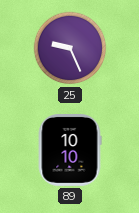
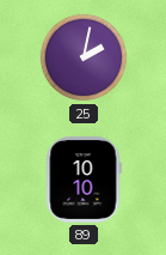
25: 9:26 -> 2:02
